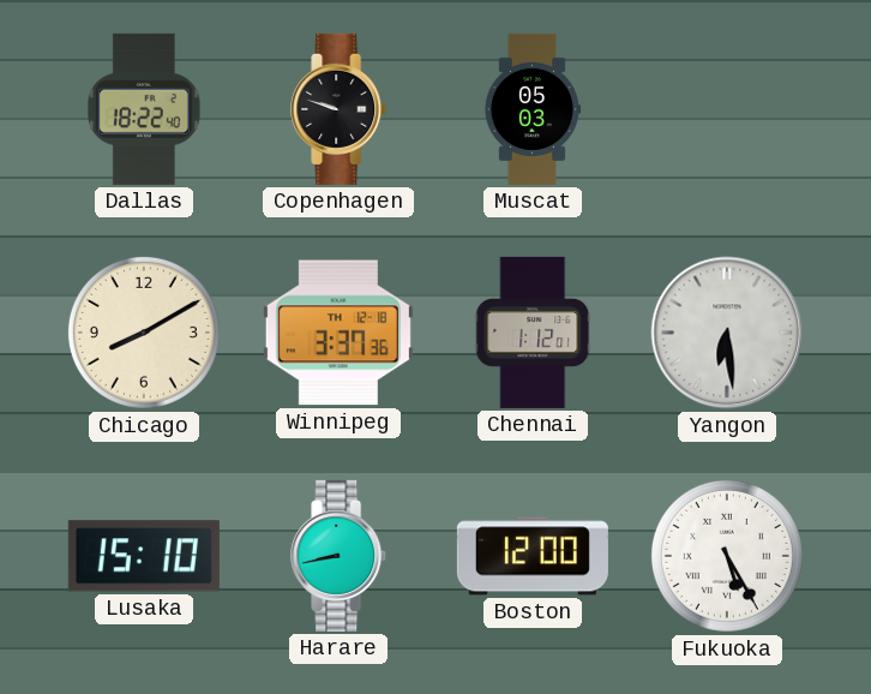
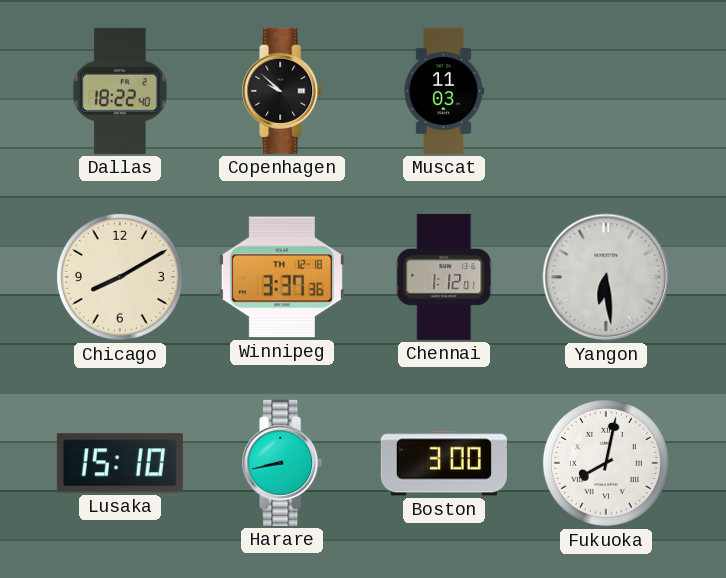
Copenhagen: 9:48 -> 9:52
Muscat: 05:03 -> 11:03
Boston: 12:00 -> 3:00
Fukuoka: 5:25 -> 8:02
